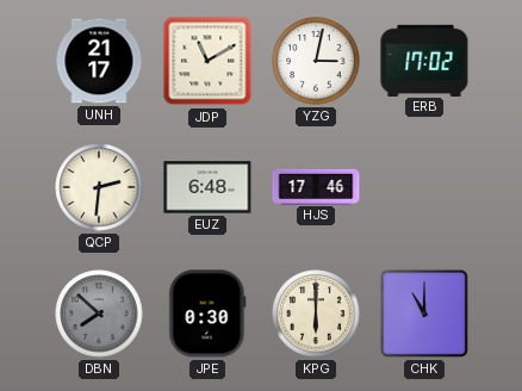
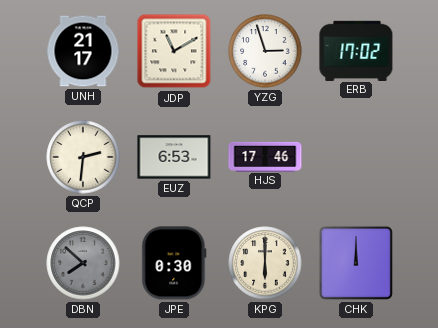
YZG: 3:02 -> 2:57
EUZ: 6:48 -> 6:53
CHK: 11:00 -> 12:00
